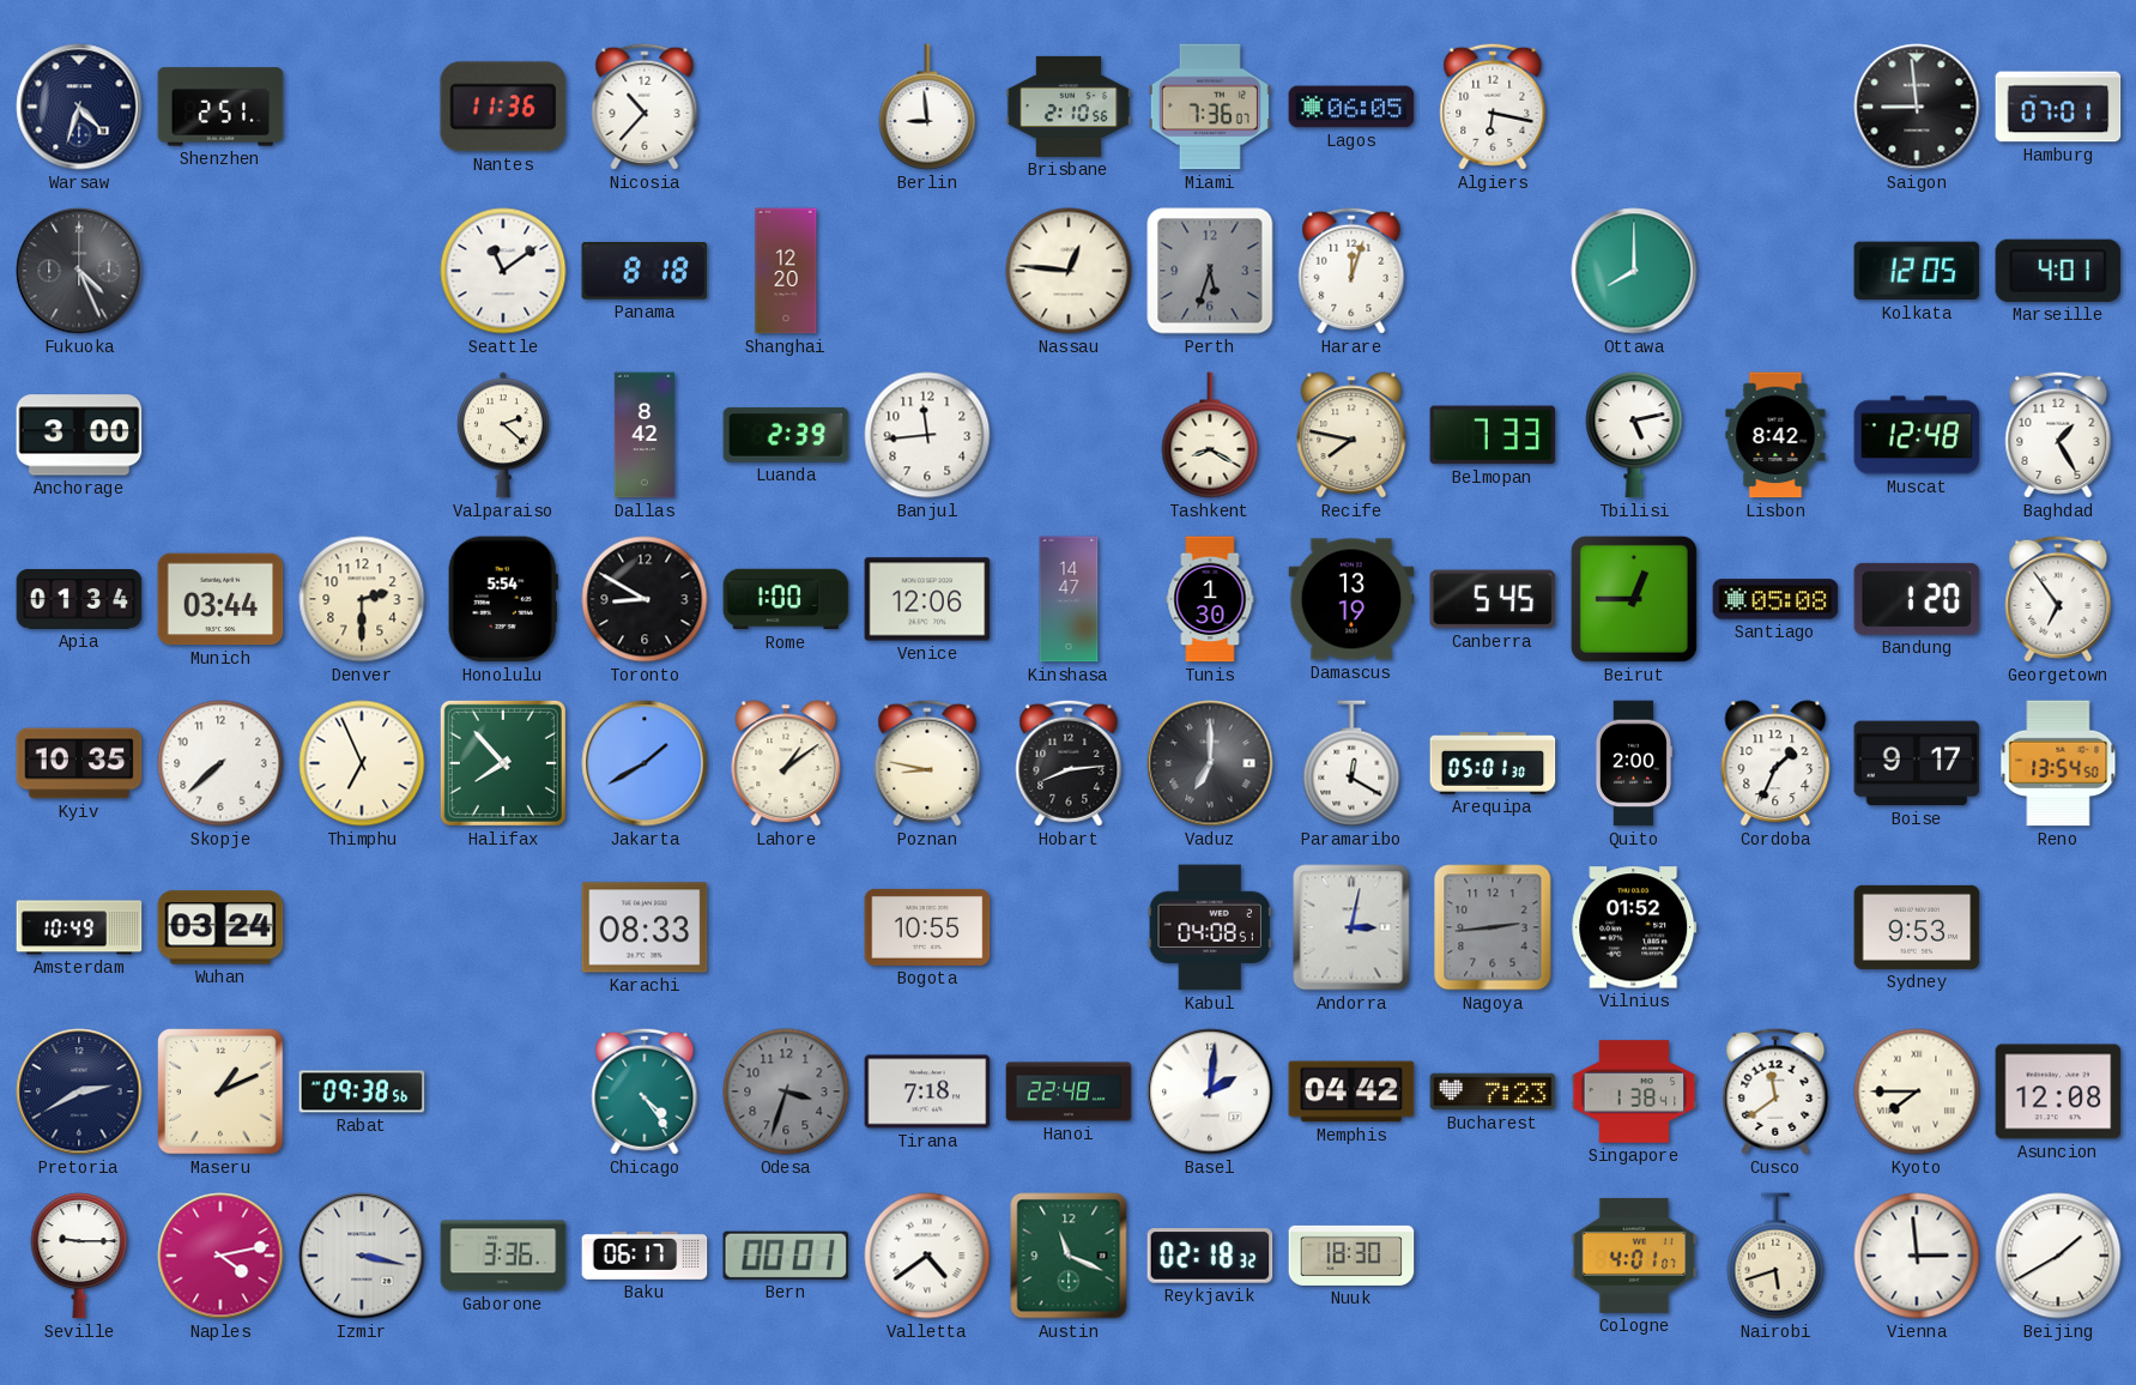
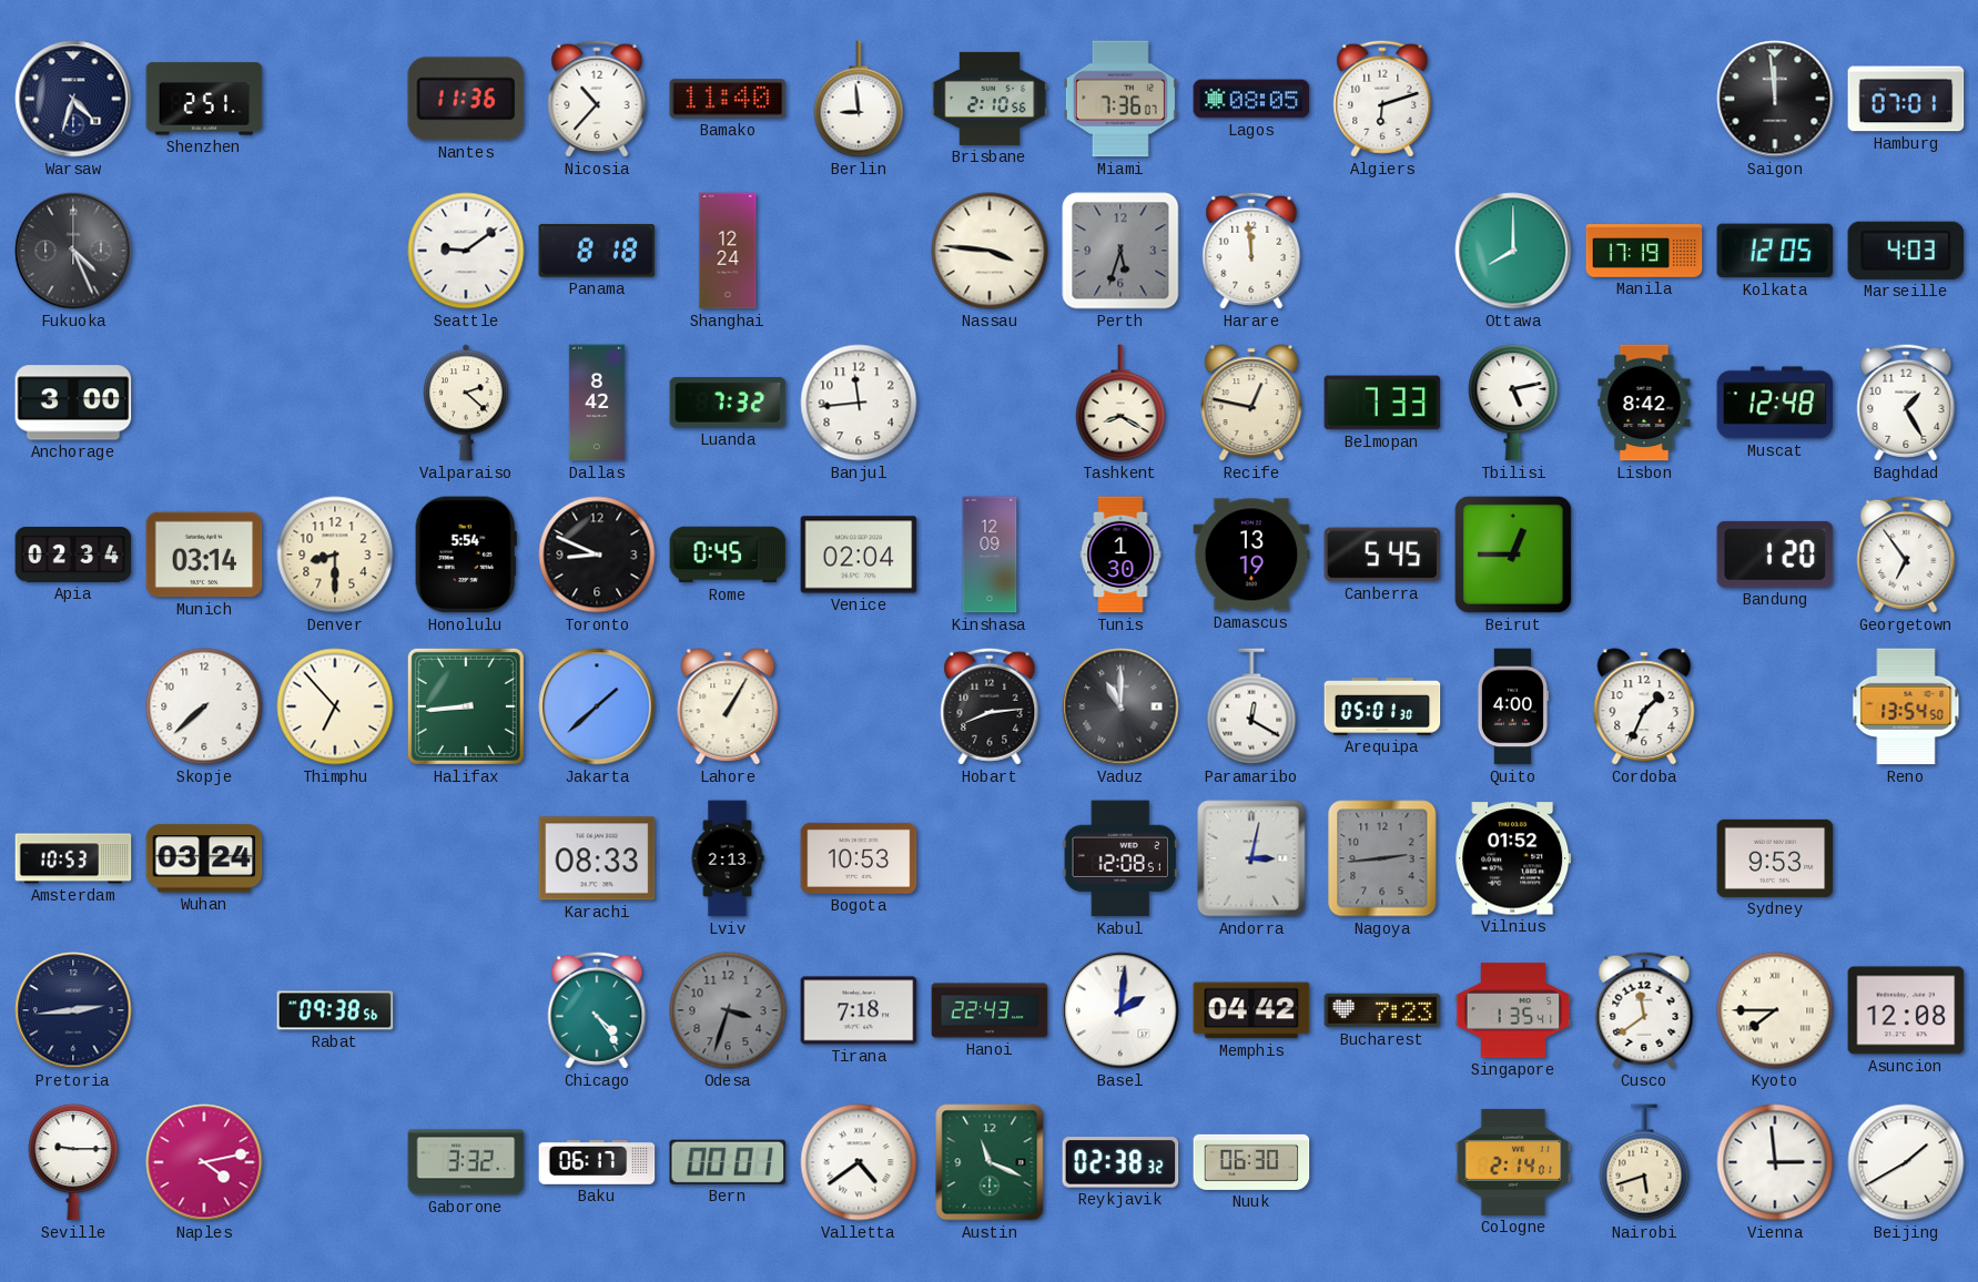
Bamako: none -> 11:40
Lagos: 06:05 -> 08:05
Algiers: 6:17 -> 6:12
Saigon: 8:59 -> 11:59
Seattle: 11:09 -> 9:09
Shanghai: 12:20 -> 12:24
Nassau: 12:46 -> 3:46
Harare: 12:03 -> 11:59
Manila: none -> 17:19
Marseille: 4:01 -> 4:03
Luanda: 2:39 -> 7:32
Recife: 7:47 -> 12:47
Apia: 01:34 -> 02:34
Munich: 03:44 -> 03:14
Denver: 2:30 -> 8:30
Toronto: 8:50 -> 8:49
Rome: 1:00 -> 0:45
Venice: 12:06 -> 02:04
Kinshasa: 14:47 -> 12:09
Santiago: 05:08 -> none
Kyiv: 10:35 -> none
Thimphu: 6:56 -> 6:53
Halifax: 7:53 -> 8:44
Jakarta: 1:40 -> 1:38
Lahore: 1:09 -> 1:05
Poznan: 8:47 -> none
Vaduz: 7:00 -> 11:00
Quito: 2:00 -> 4:00
Boise: 9:17 -> none
Amsterdam: 10:49 -> 10:53
Lviv: none -> 2:13
Bogota: 10:55 -> 10:53
Kabul: 04:08 -> 12:08
Pretoria: 2:40 -> 2:44
Maseru: 1:11 -> none
Hanoi: 22:48 -> 22:43
Singapore: 1:38 -> 1:35
Izmir: 3:17 -> none
Gaborone: 3:36 -> 3:32
Reykjavik: 02:18 -> 02:38
Nuuk: 18:30 -> 06:30
Cologne: 4:01 -> 2:14
